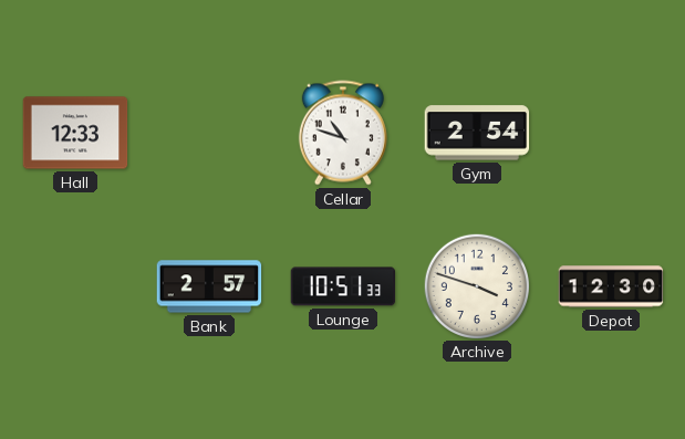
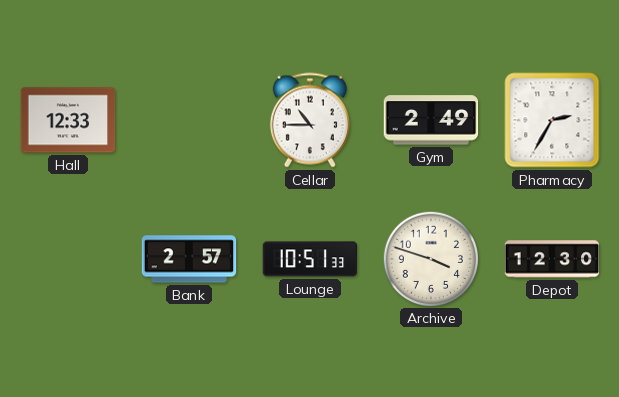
Cellar: 10:48 -> 10:45
Gym: 2:54 -> 2:49
Pharmacy: none -> 2:35
